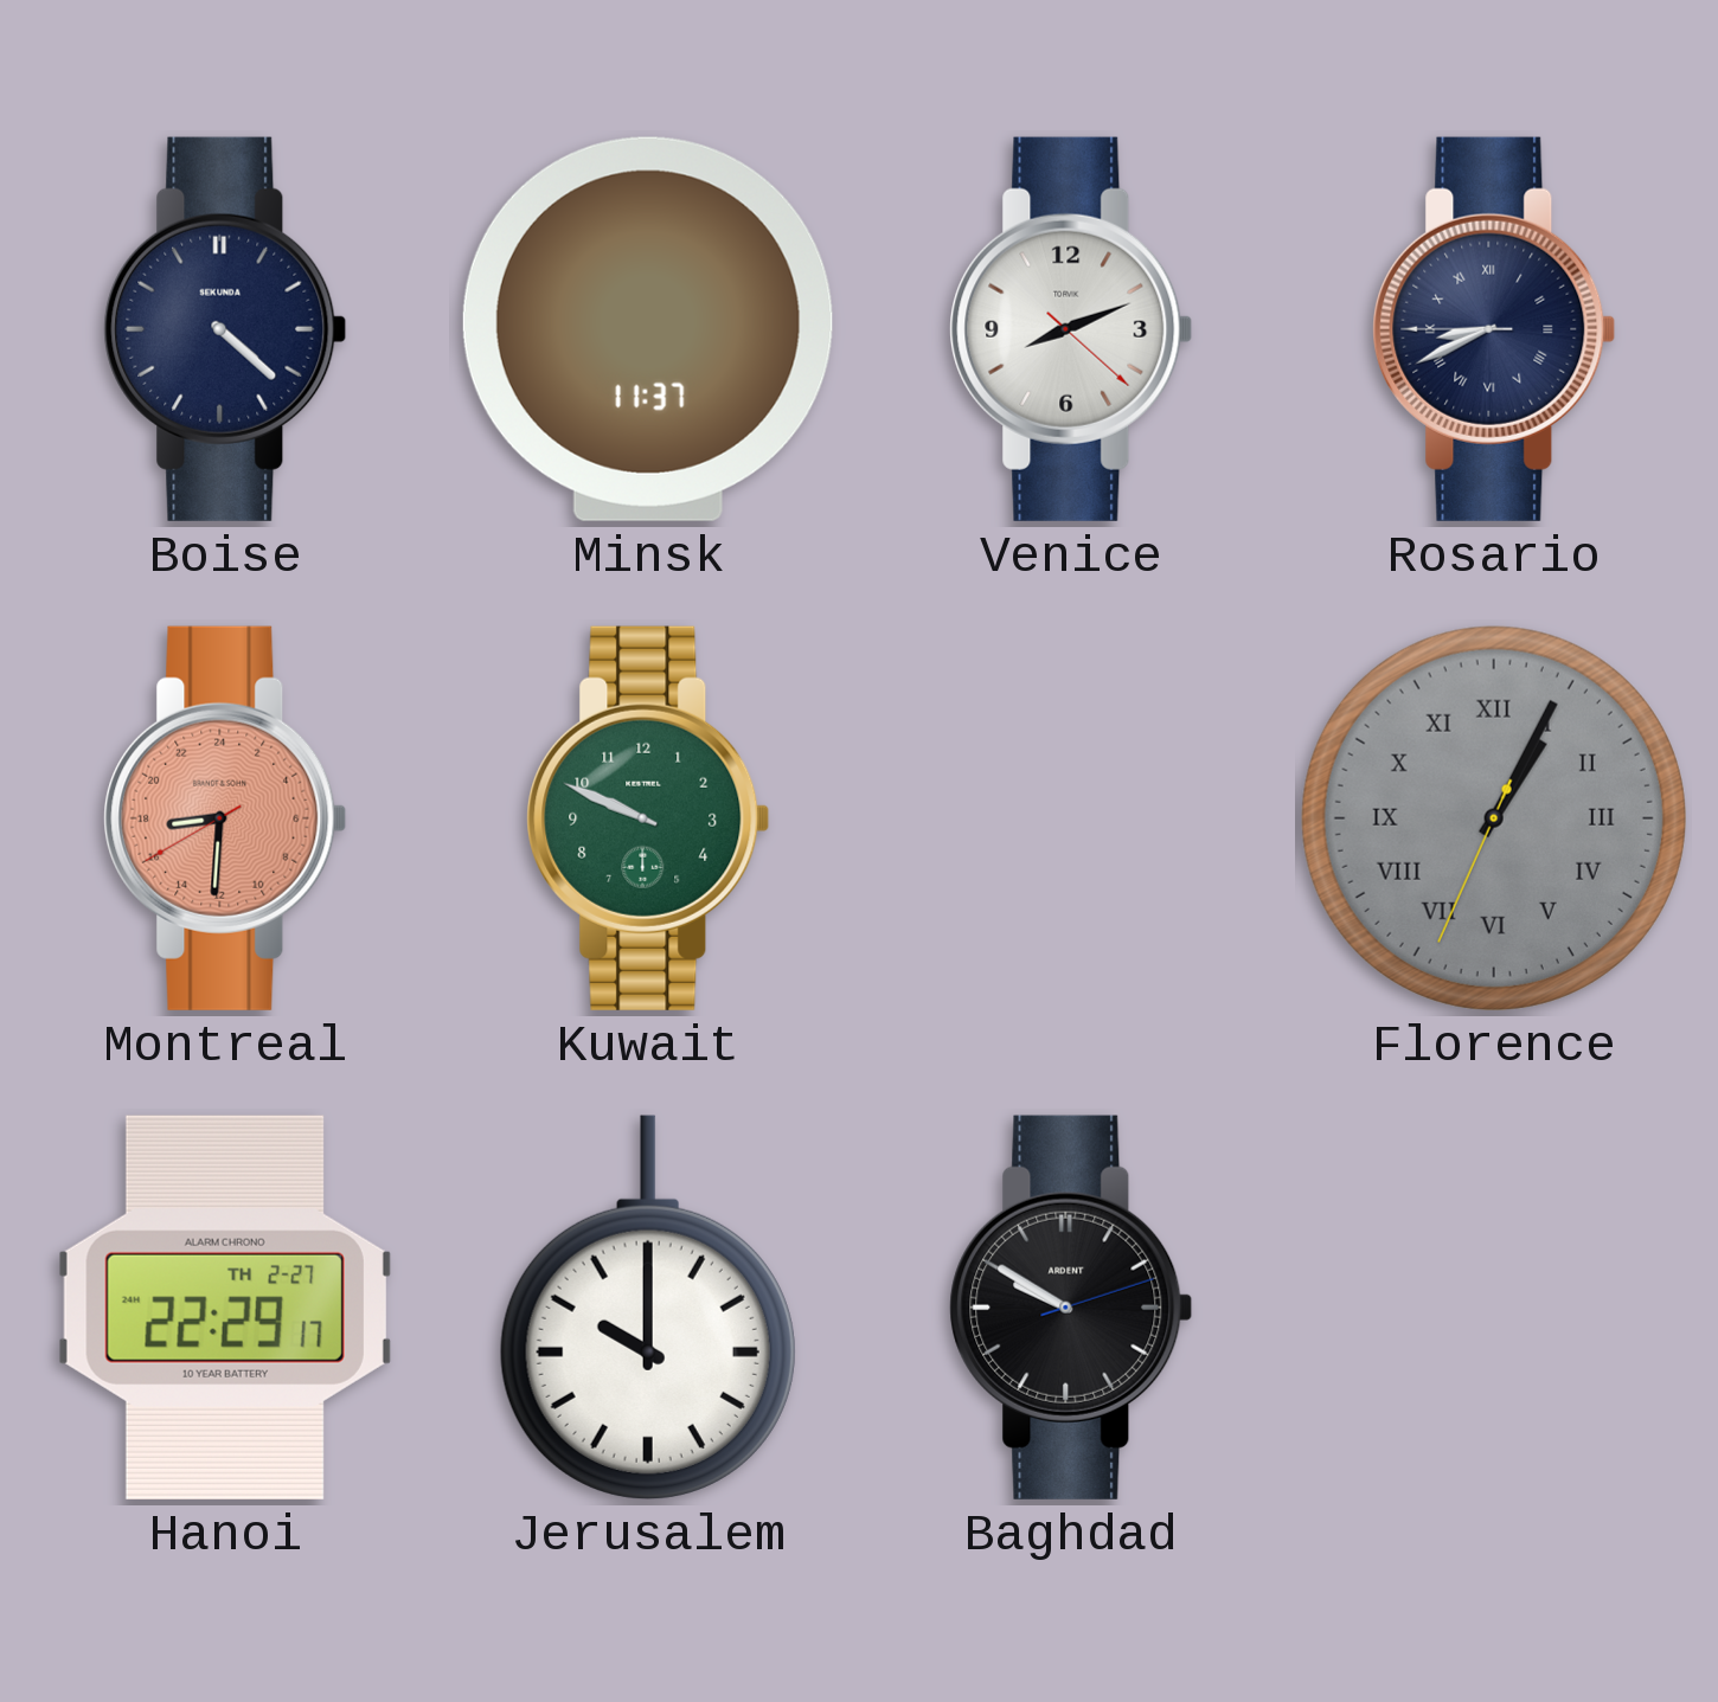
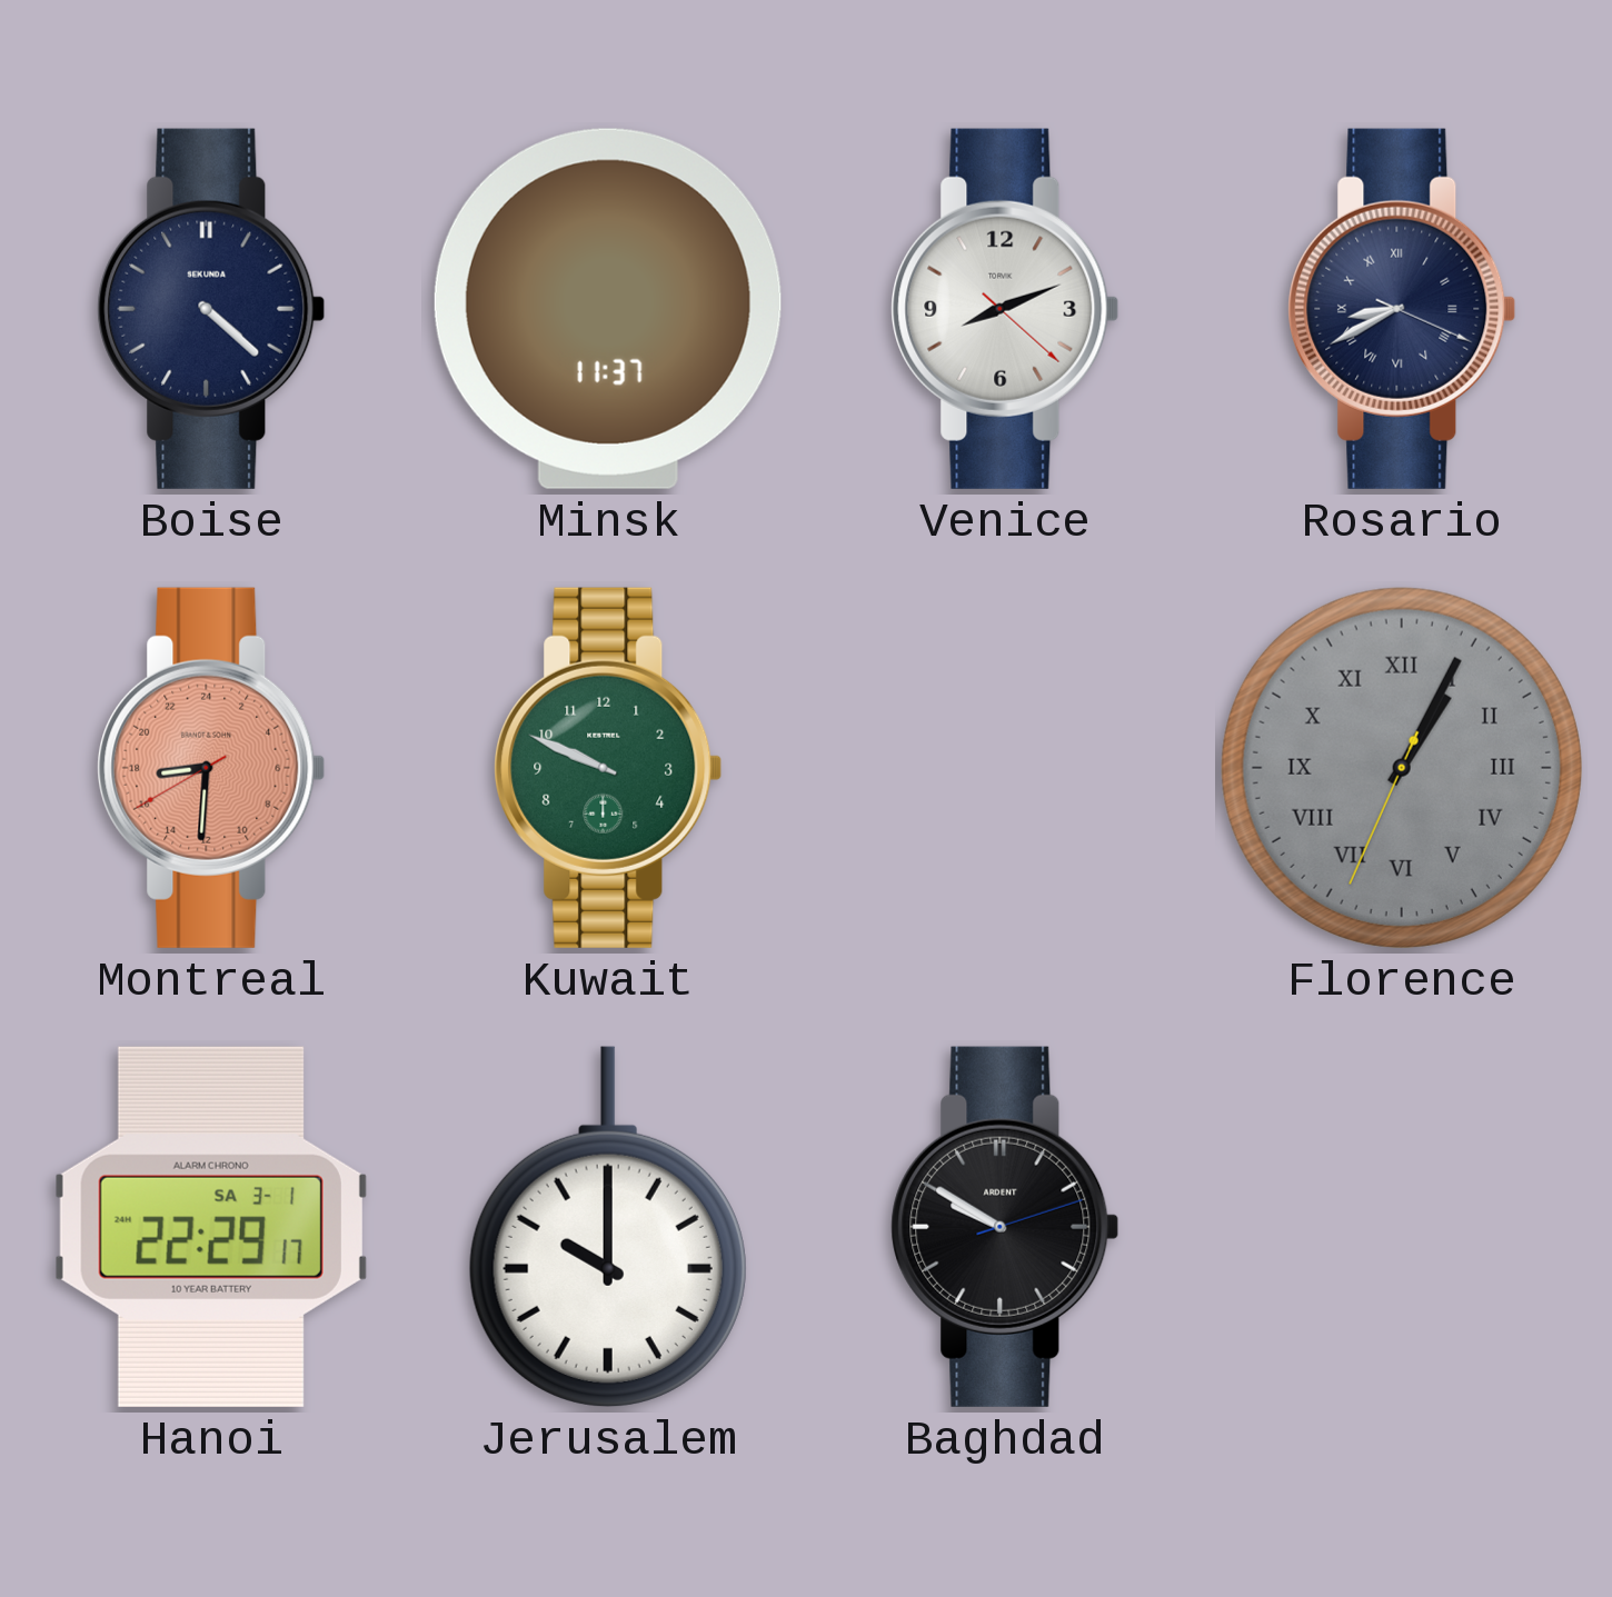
Rosario: 8:40:45 -> 8:40:19
Hanoi date: TH 2-27 -> SA 3-1
